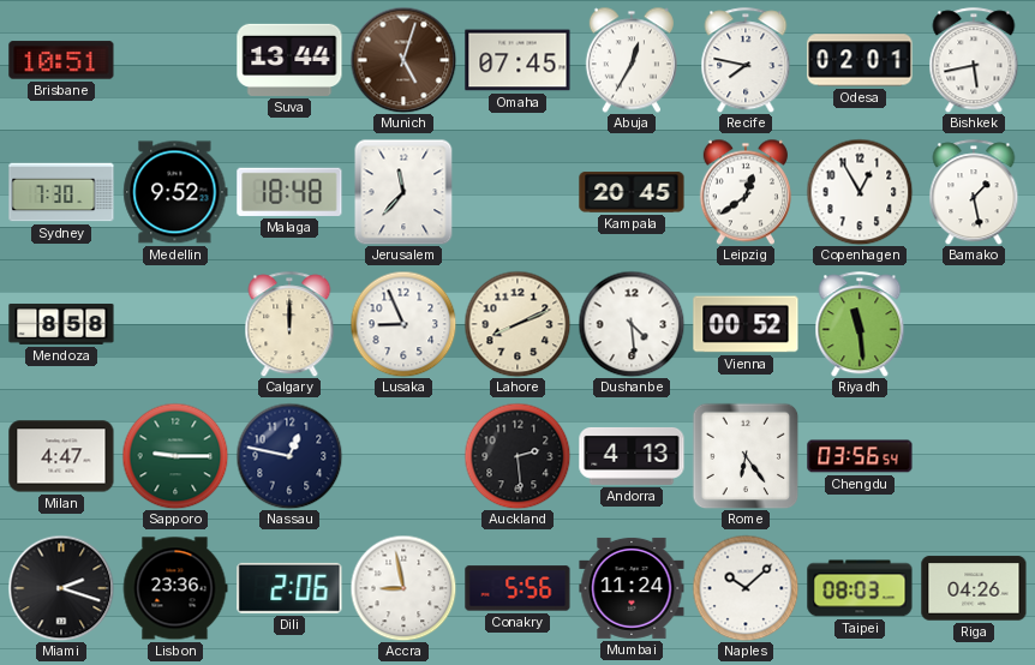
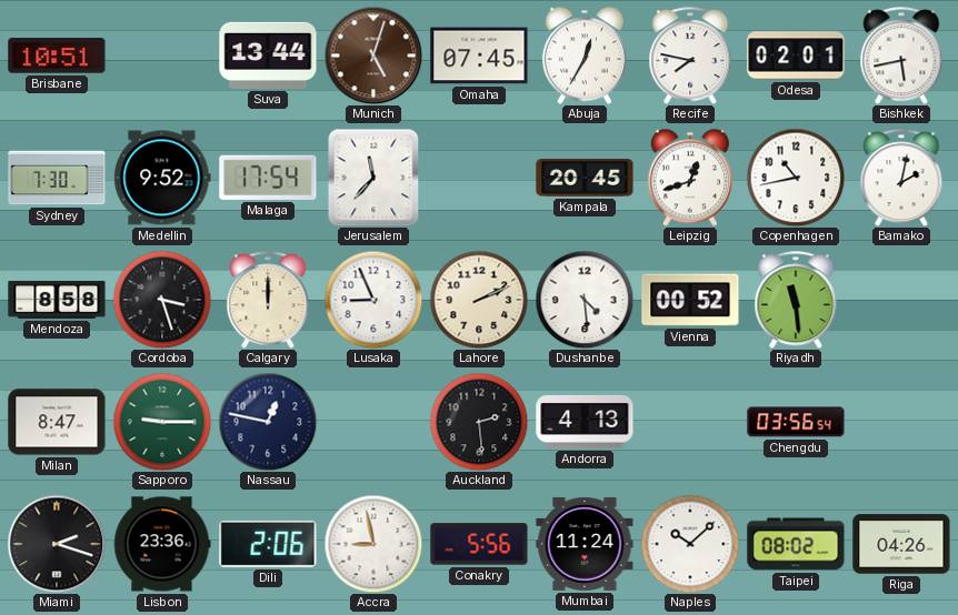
Malaga: 18:48 -> 17:54
Leipzig: 12:39 -> 12:42
Copenhagen: 12:55 -> 10:43
Bamako: 1:28 -> 2:02
Cordoba: none -> 3:27
Lahore: 8:11 -> 2:11
Milan: 4:47 -> 8:47
Rome: 6:24 -> none
Taipei: 08:03 -> 08:02
